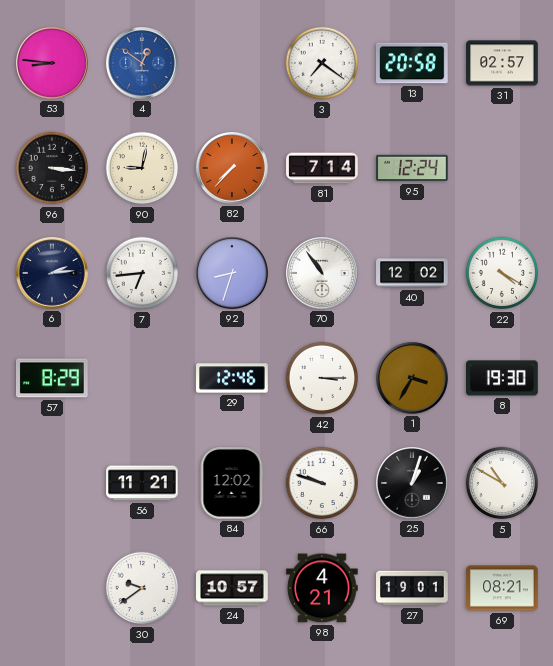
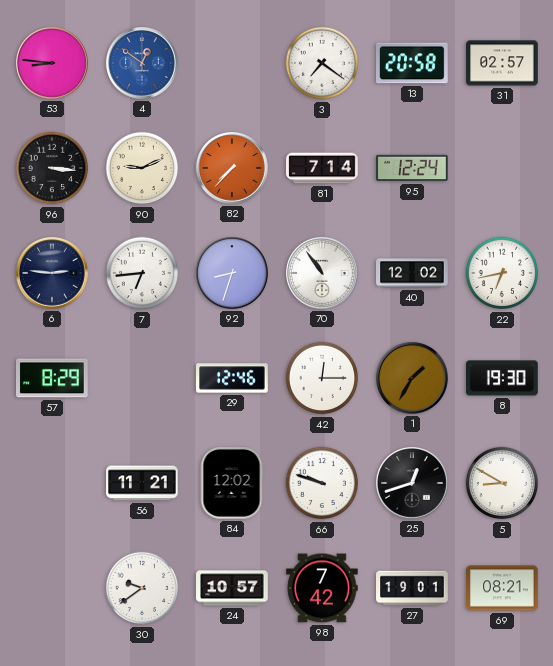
90: 9:02 -> 9:11
6: 2:14 -> 2:46
22: 4:20 -> 6:43
42: 3:15 -> 12:15
1: 3:35 -> 1:35
25: 1:03 -> 12:42
5: 10:50 -> 8:50
98: 4:21 -> 7:42
